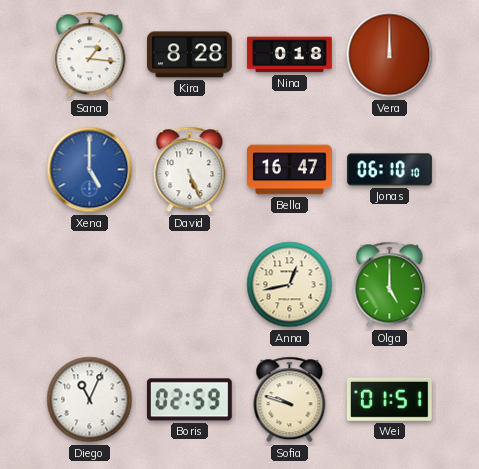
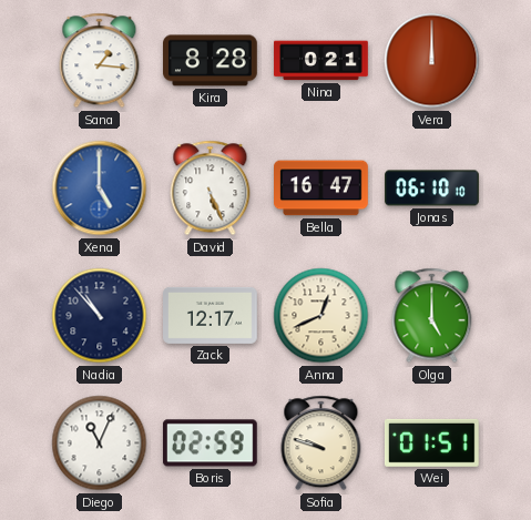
Nina: 0:18 -> 0:21
Nadia: none -> 10:53
Zack: none -> 12:17
Anna: 12:43 -> 12:41
